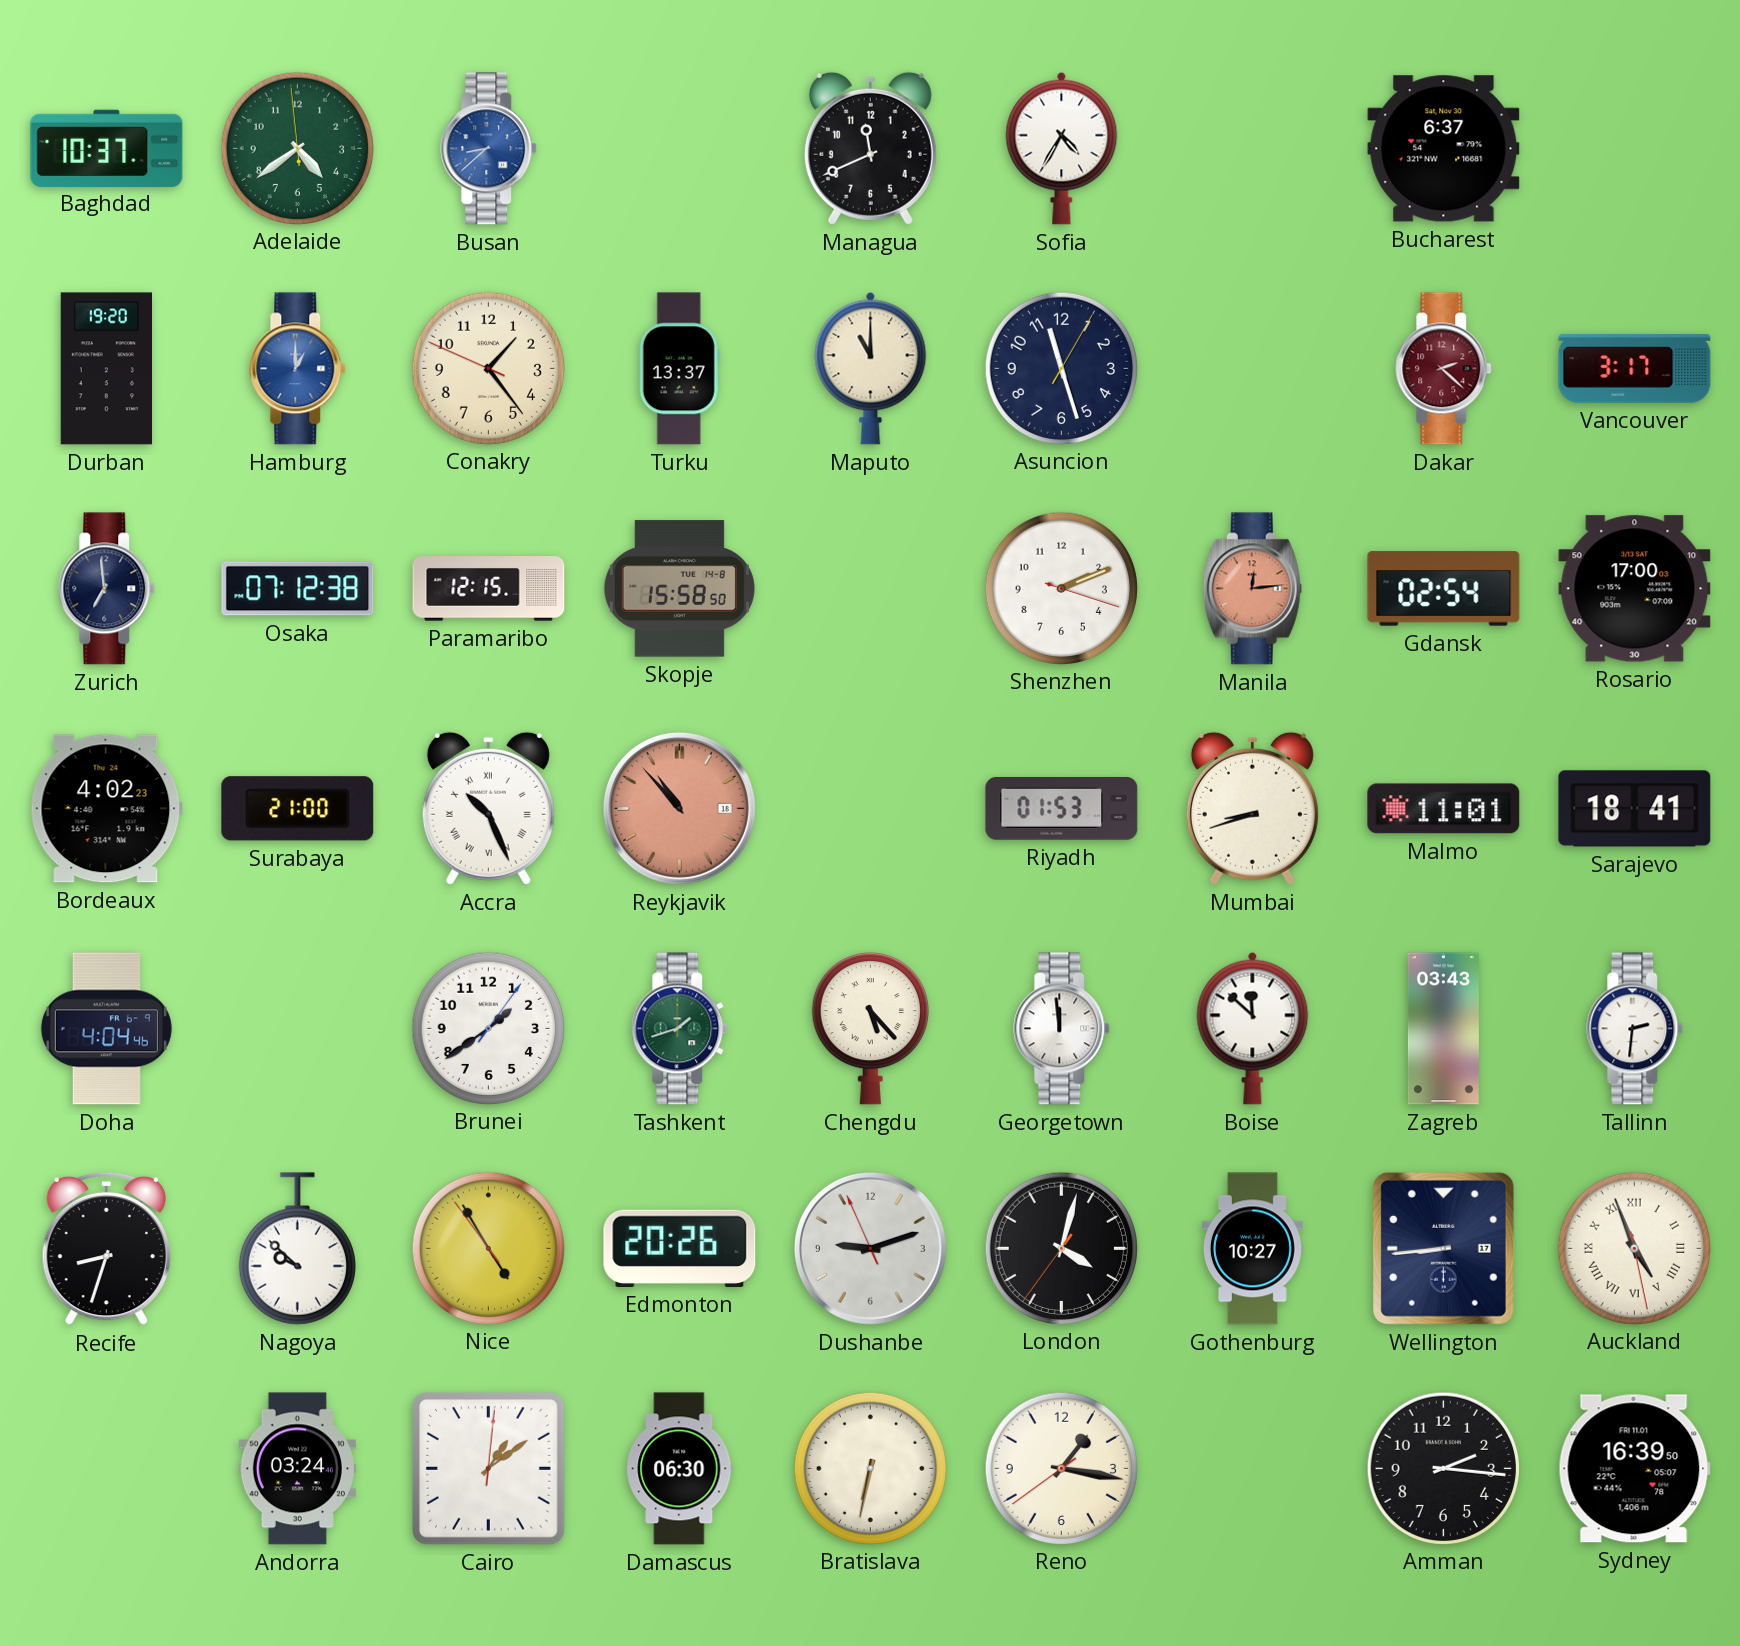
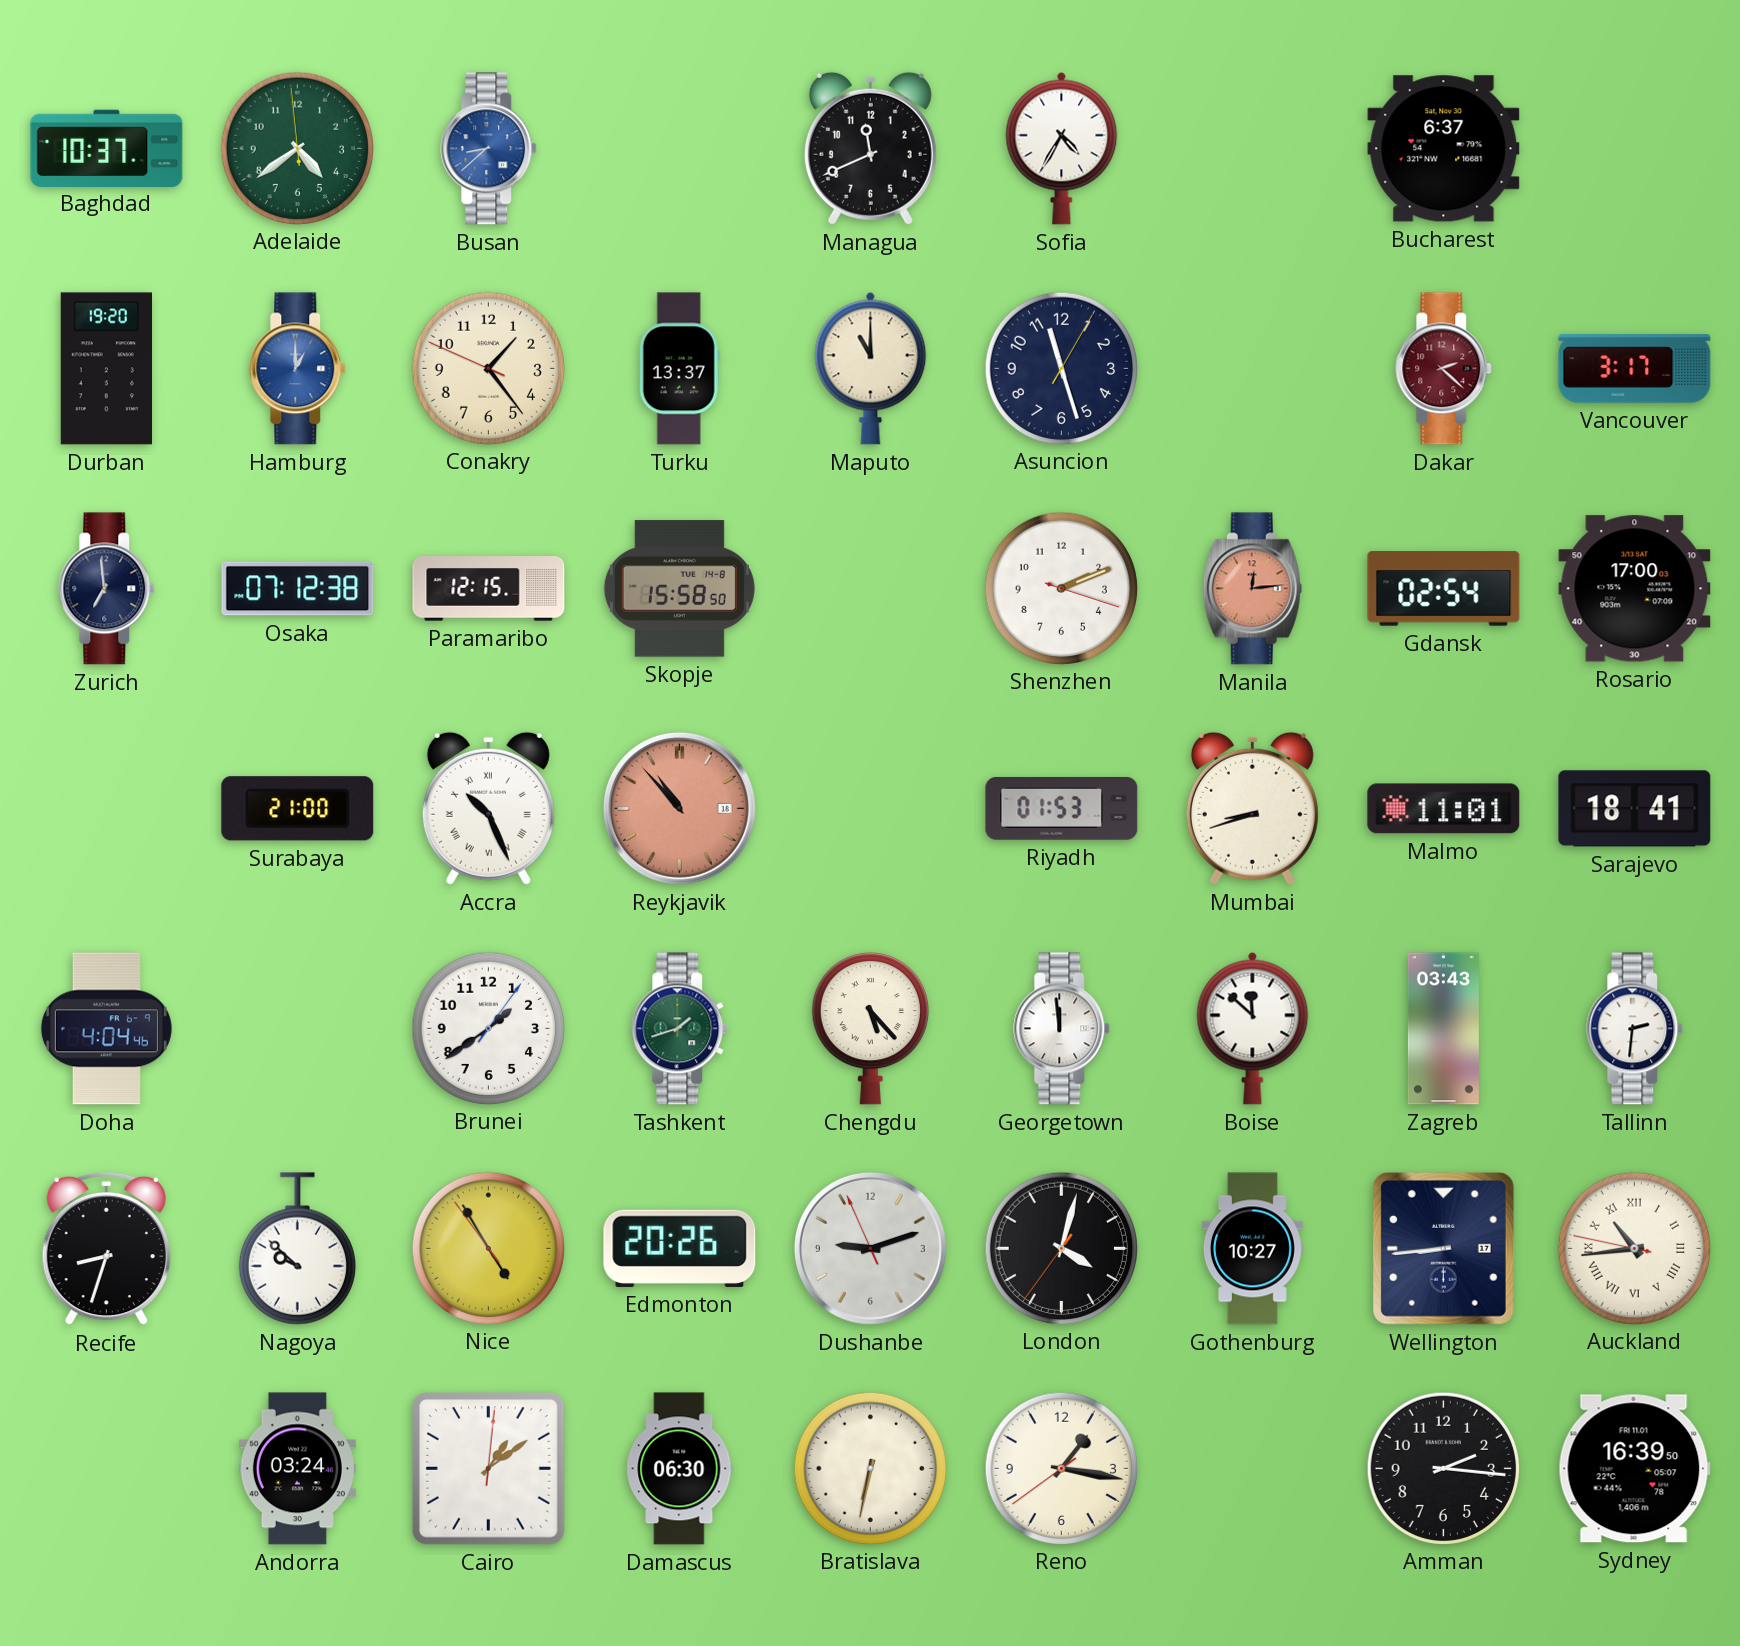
Bordeaux: 4:02 -> none
Auckland: 4:56 -> 10:43
